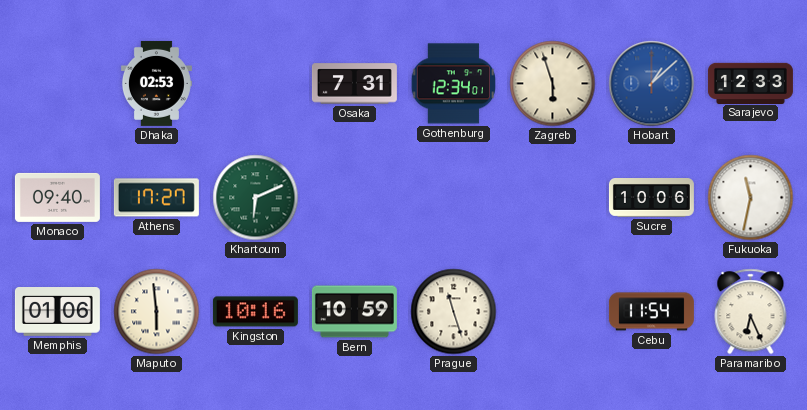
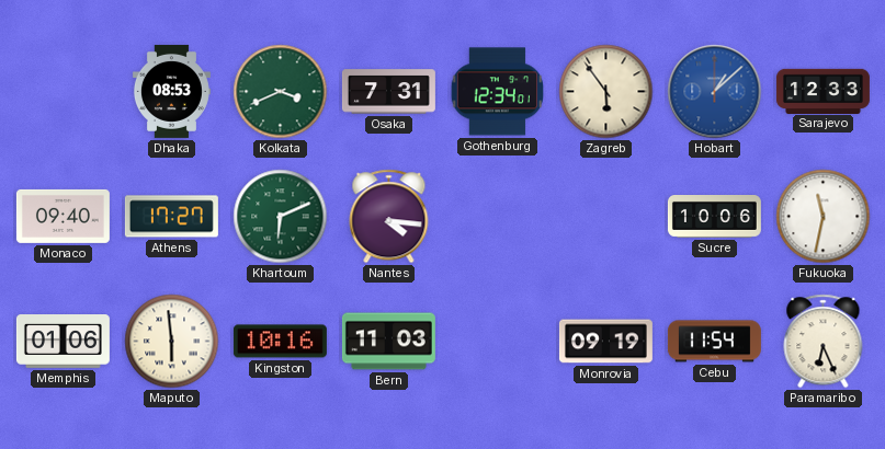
Dhaka: 02:53 -> 08:53
Kolkata: none -> 3:41
Zagreb: 5:57 -> 5:54
Nantes: none -> 4:16
Bern: 10:59 -> 11:03
Prague: 11:27 -> none
Monrovia: none -> 09:19
